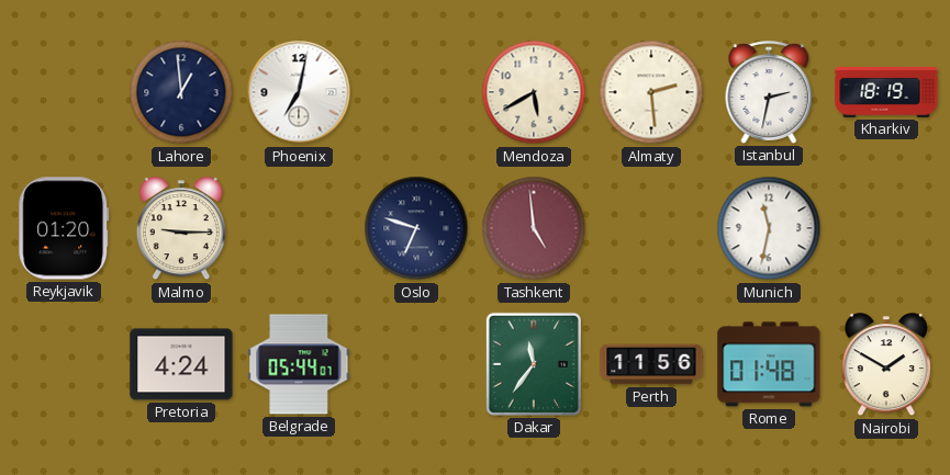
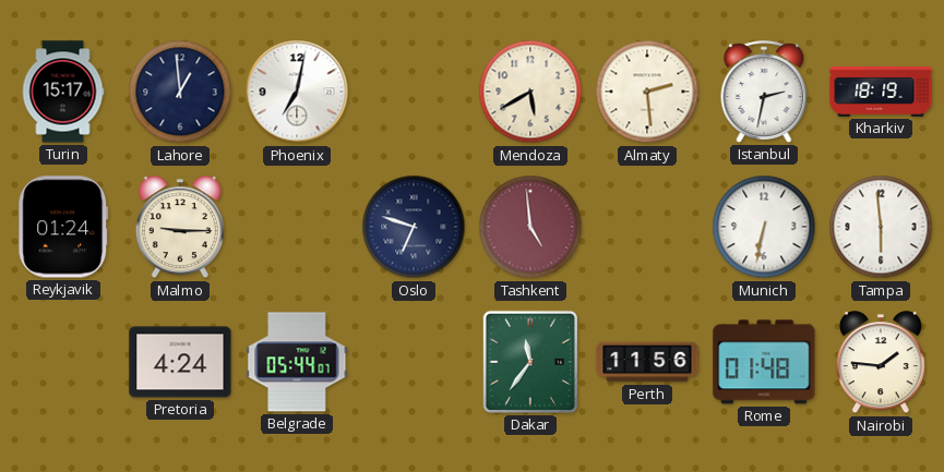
Turin: none -> 15:17
Reykjavik: 01:20 -> 01:24
Munich: 11:32 -> 6:32
Tampa: none -> 5:59
Nairobi: 1:50 -> 1:46
